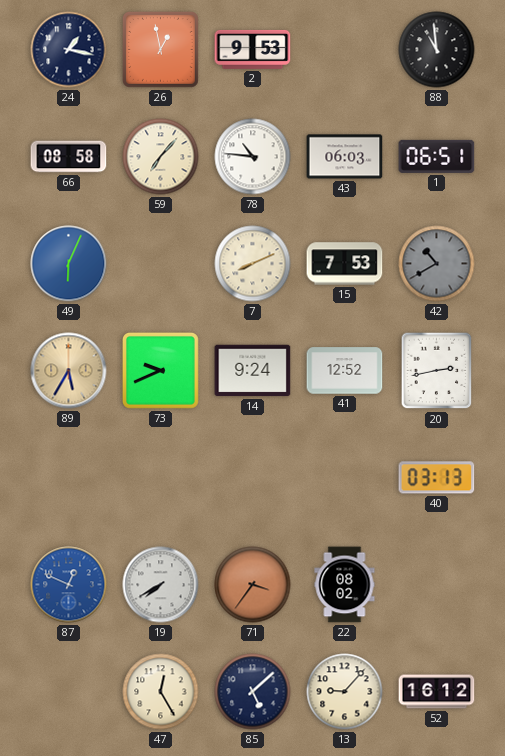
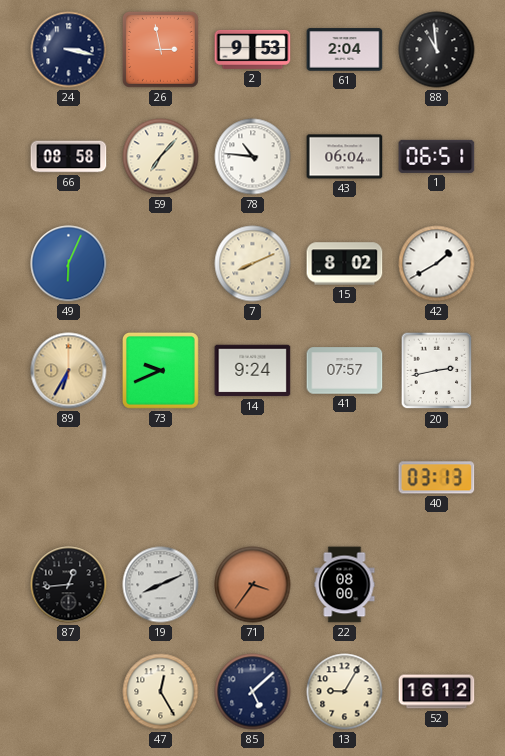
24: 1:17 -> 3:17
26: 12:58 -> 2:58
61: none -> 2:04
43: 06:03 -> 06:04
15: 7:53 -> 8:02
42: 10:40 -> 1:40
42 dial: grey -> white
89: 5:35 -> 6:35
41: 12:52 -> 07:57
87: 12:49 -> 12:44
87 dial: blue -> black
19: 7:40 -> 8:11
22: 08:02 -> 08:00
13: 9:07 -> 9:05
